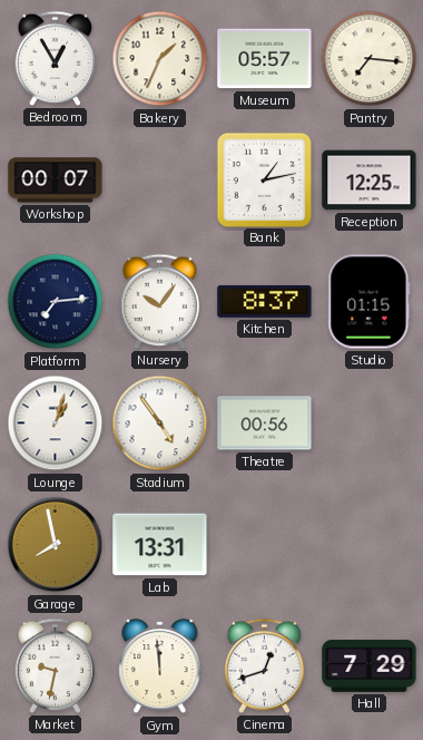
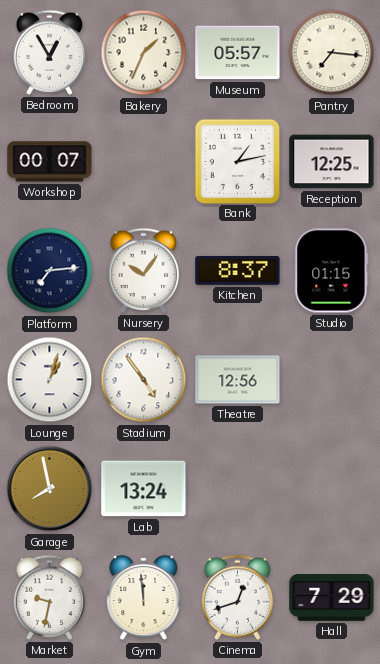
Theatre: 00:56 -> 12:56
Lab: 13:31 -> 13:24
